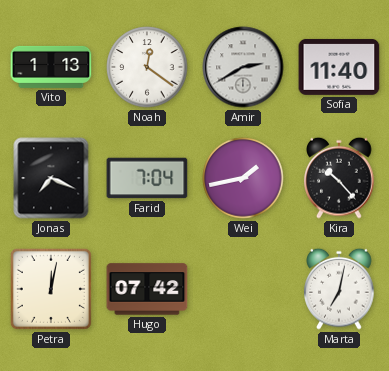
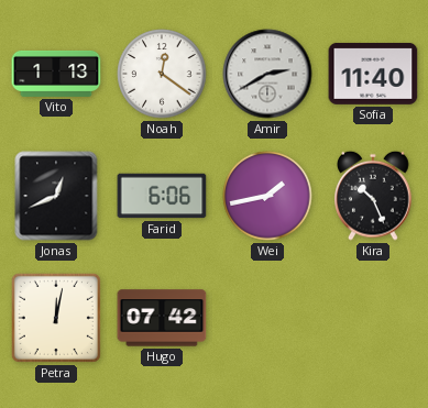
Jonas: 7:19 -> 12:41
Farid: 7:04 -> 6:06
Kira: 10:23 -> 10:26
Marta: 7:02 -> none
